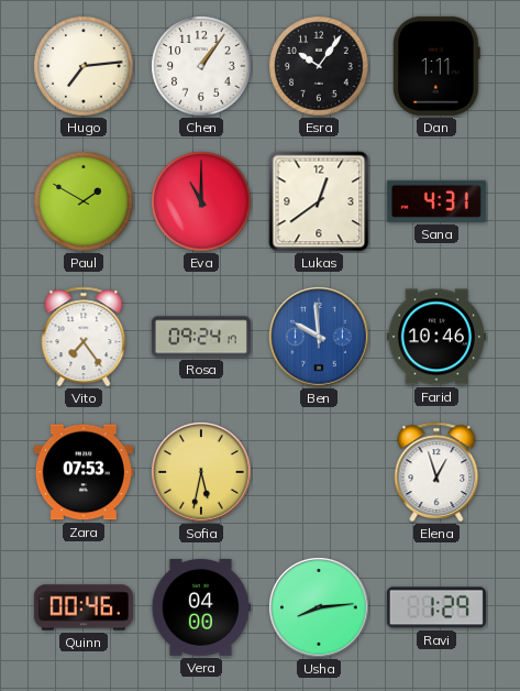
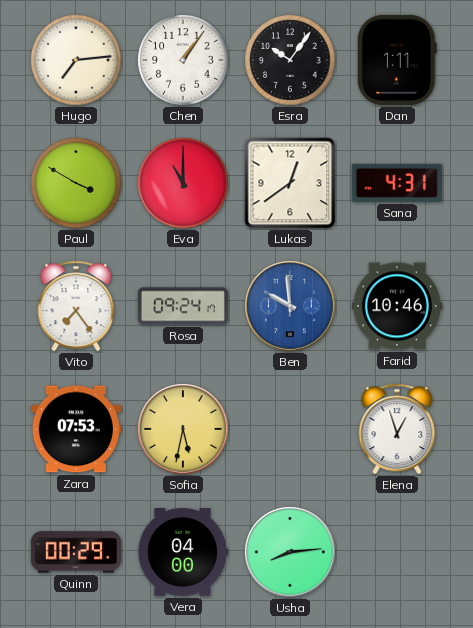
Paul: 1:50 -> 3:50
Quinn: 00:46 -> 00:29
Ravi: 1:29 -> none
